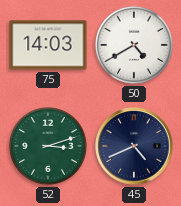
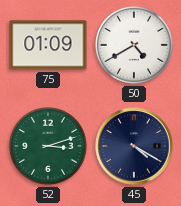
75: 14:03 -> 01:09
45: 4:41 -> 4:20
